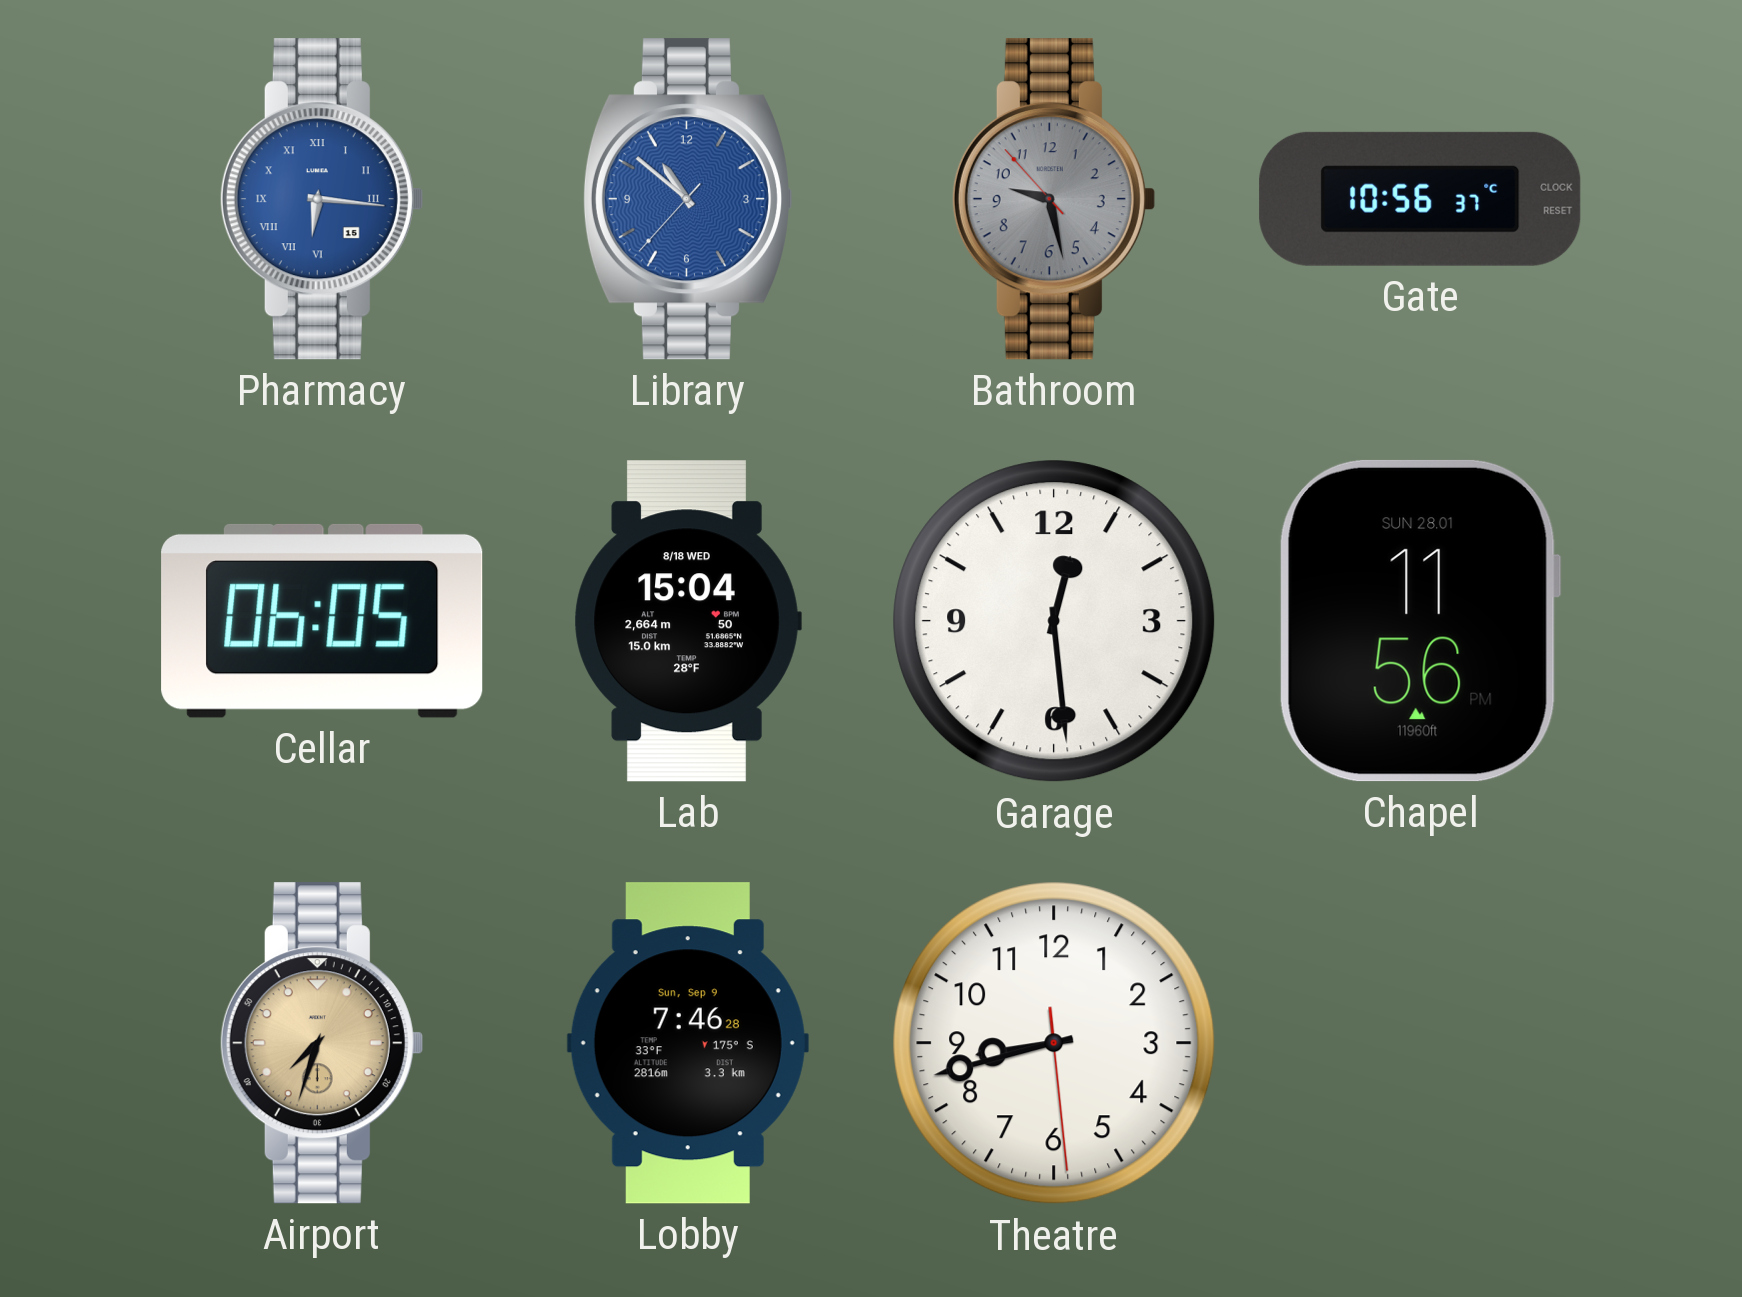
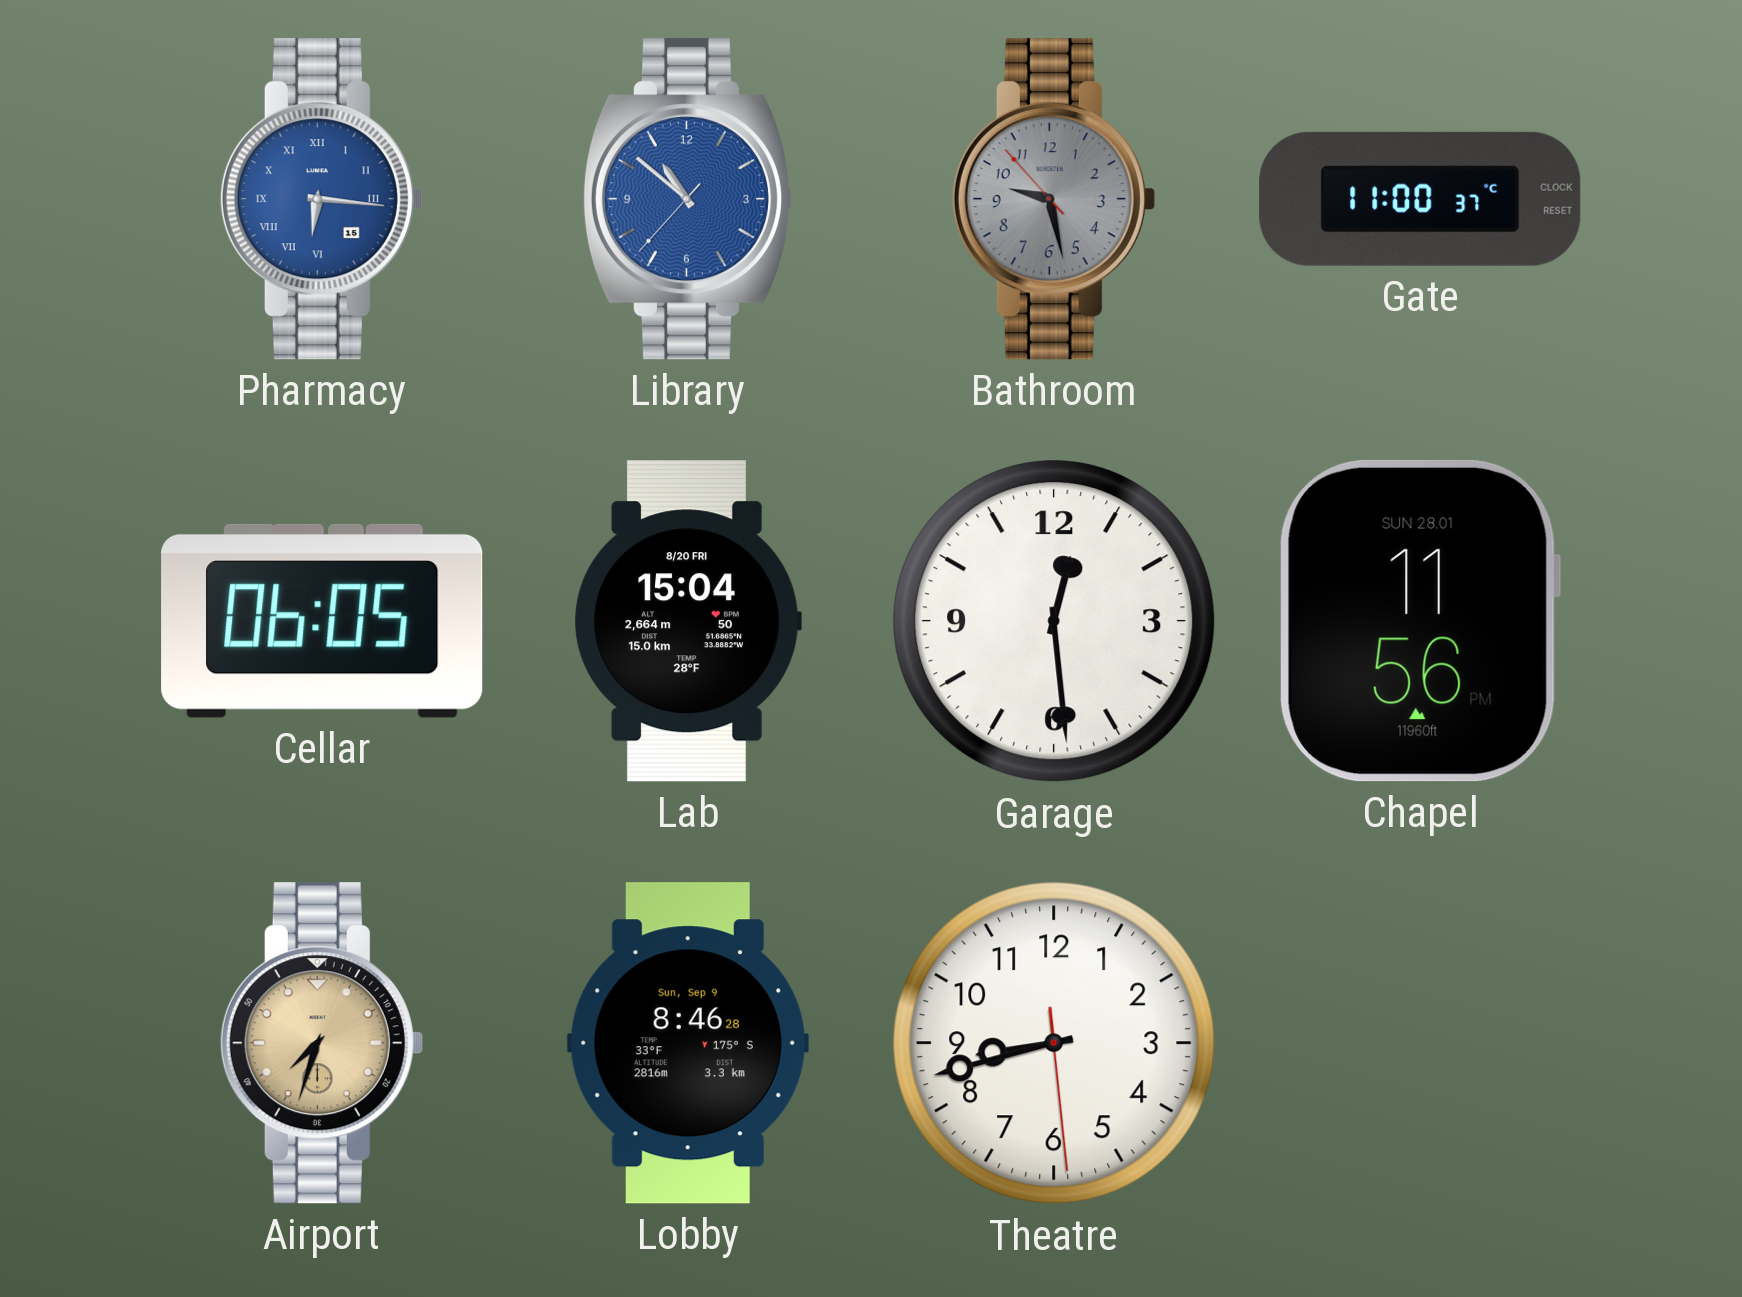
Gate: 10:56 -> 11:00
Lab date: 8/18 WED -> 8/20 FRI
Lobby: 7:46 -> 8:46
